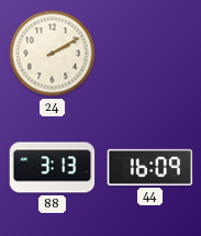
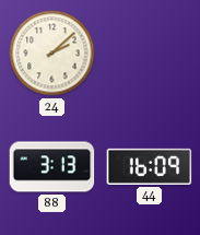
24: 2:10 -> 2:08
